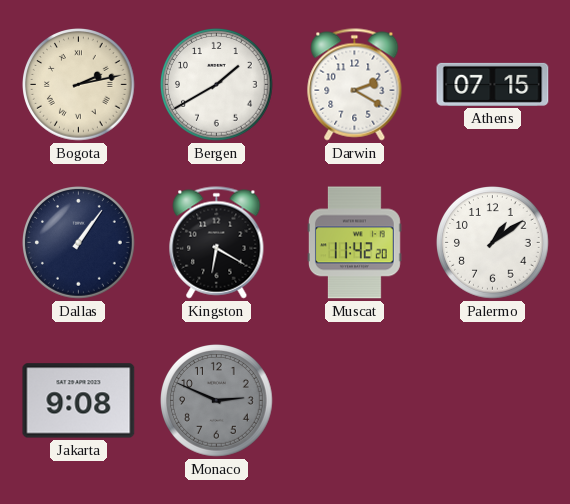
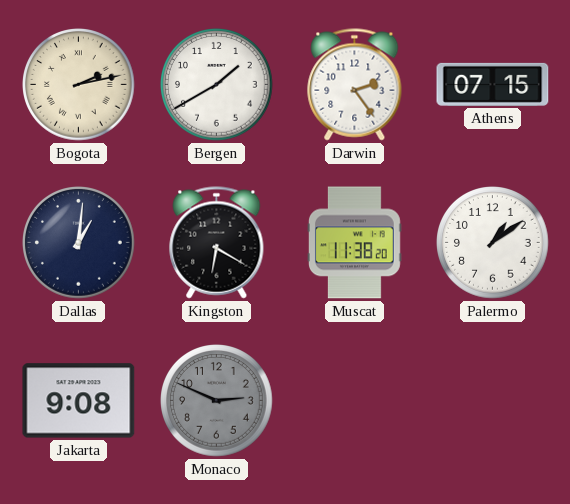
Darwin: 2:20 -> 2:24
Dallas: 1:06 -> 1:01
Muscat: 11:42 -> 11:38
